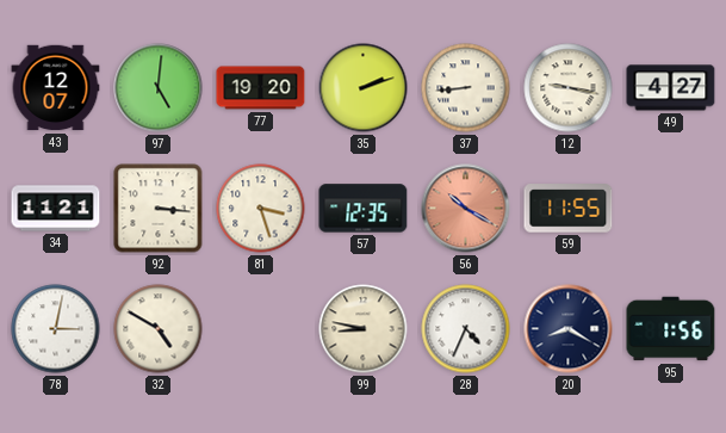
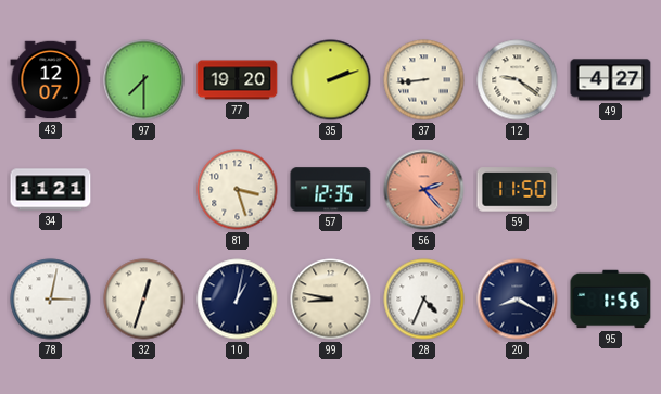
97: 5:01 -> 7:30
12: 9:17 -> 9:21
92: 3:16 -> none
56: 10:20 -> 2:23
59: 11:55 -> 11:50
32: 4:50 -> 12:33
10: none -> 1:02
